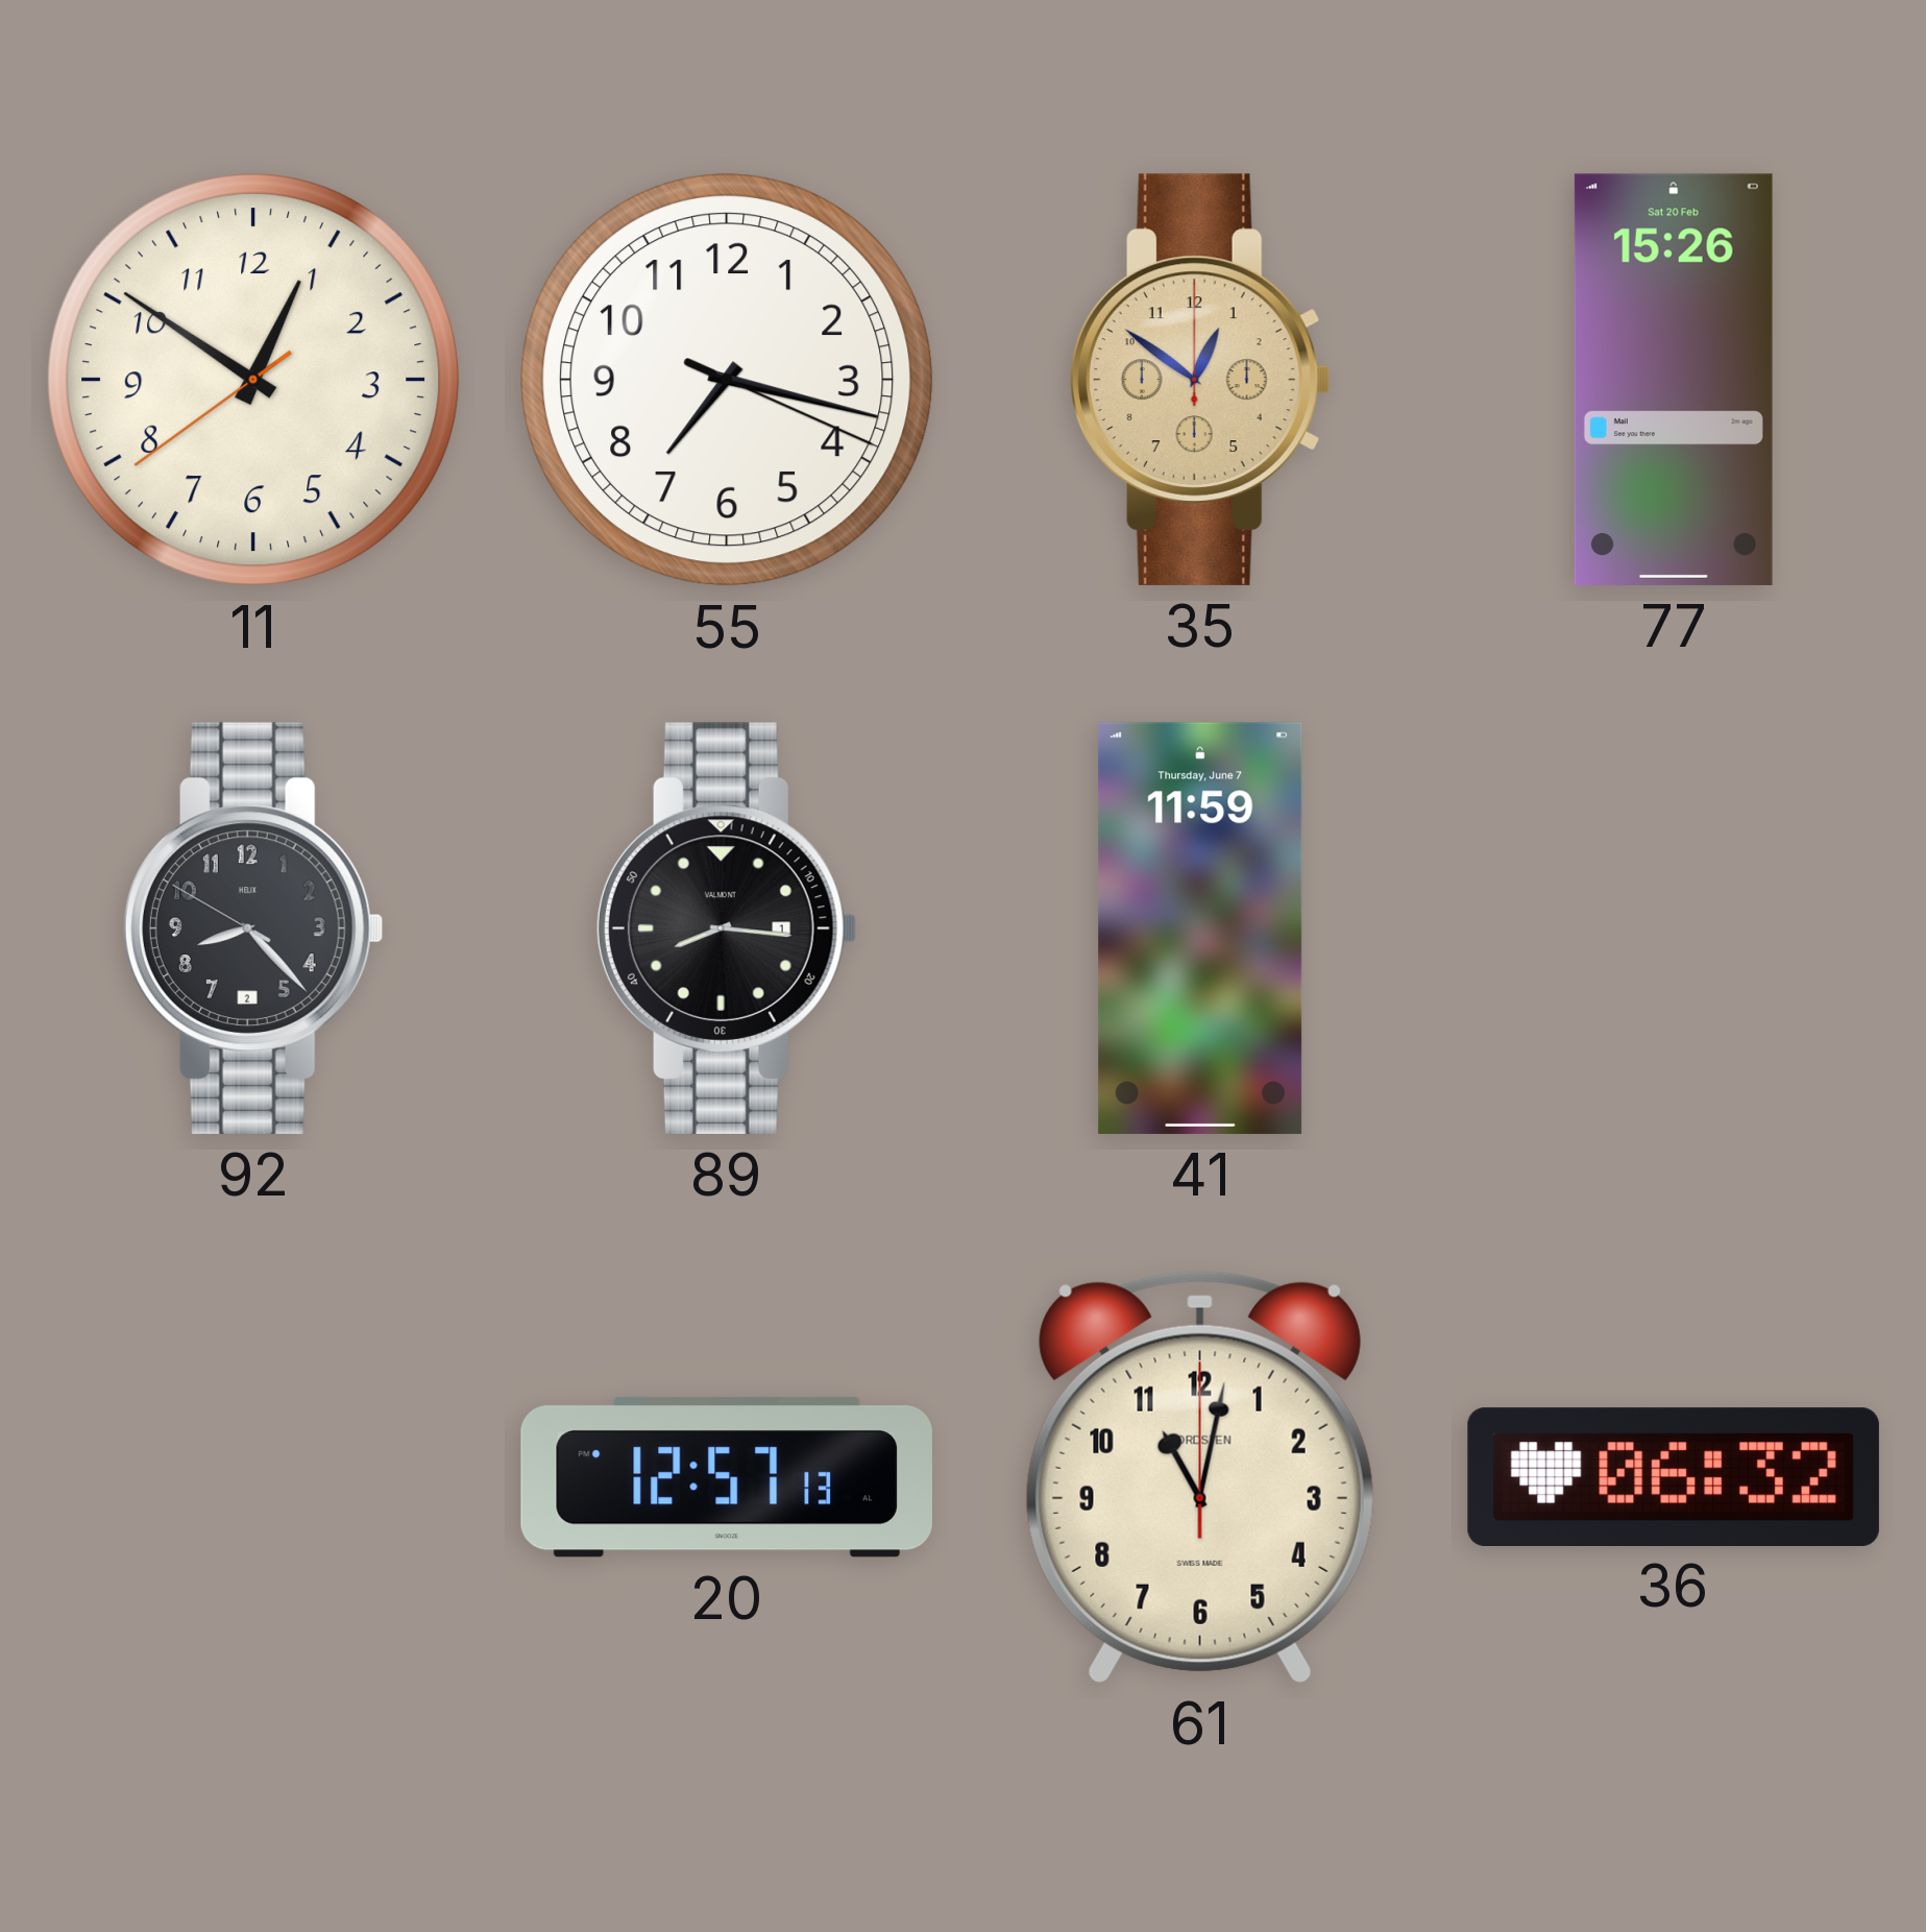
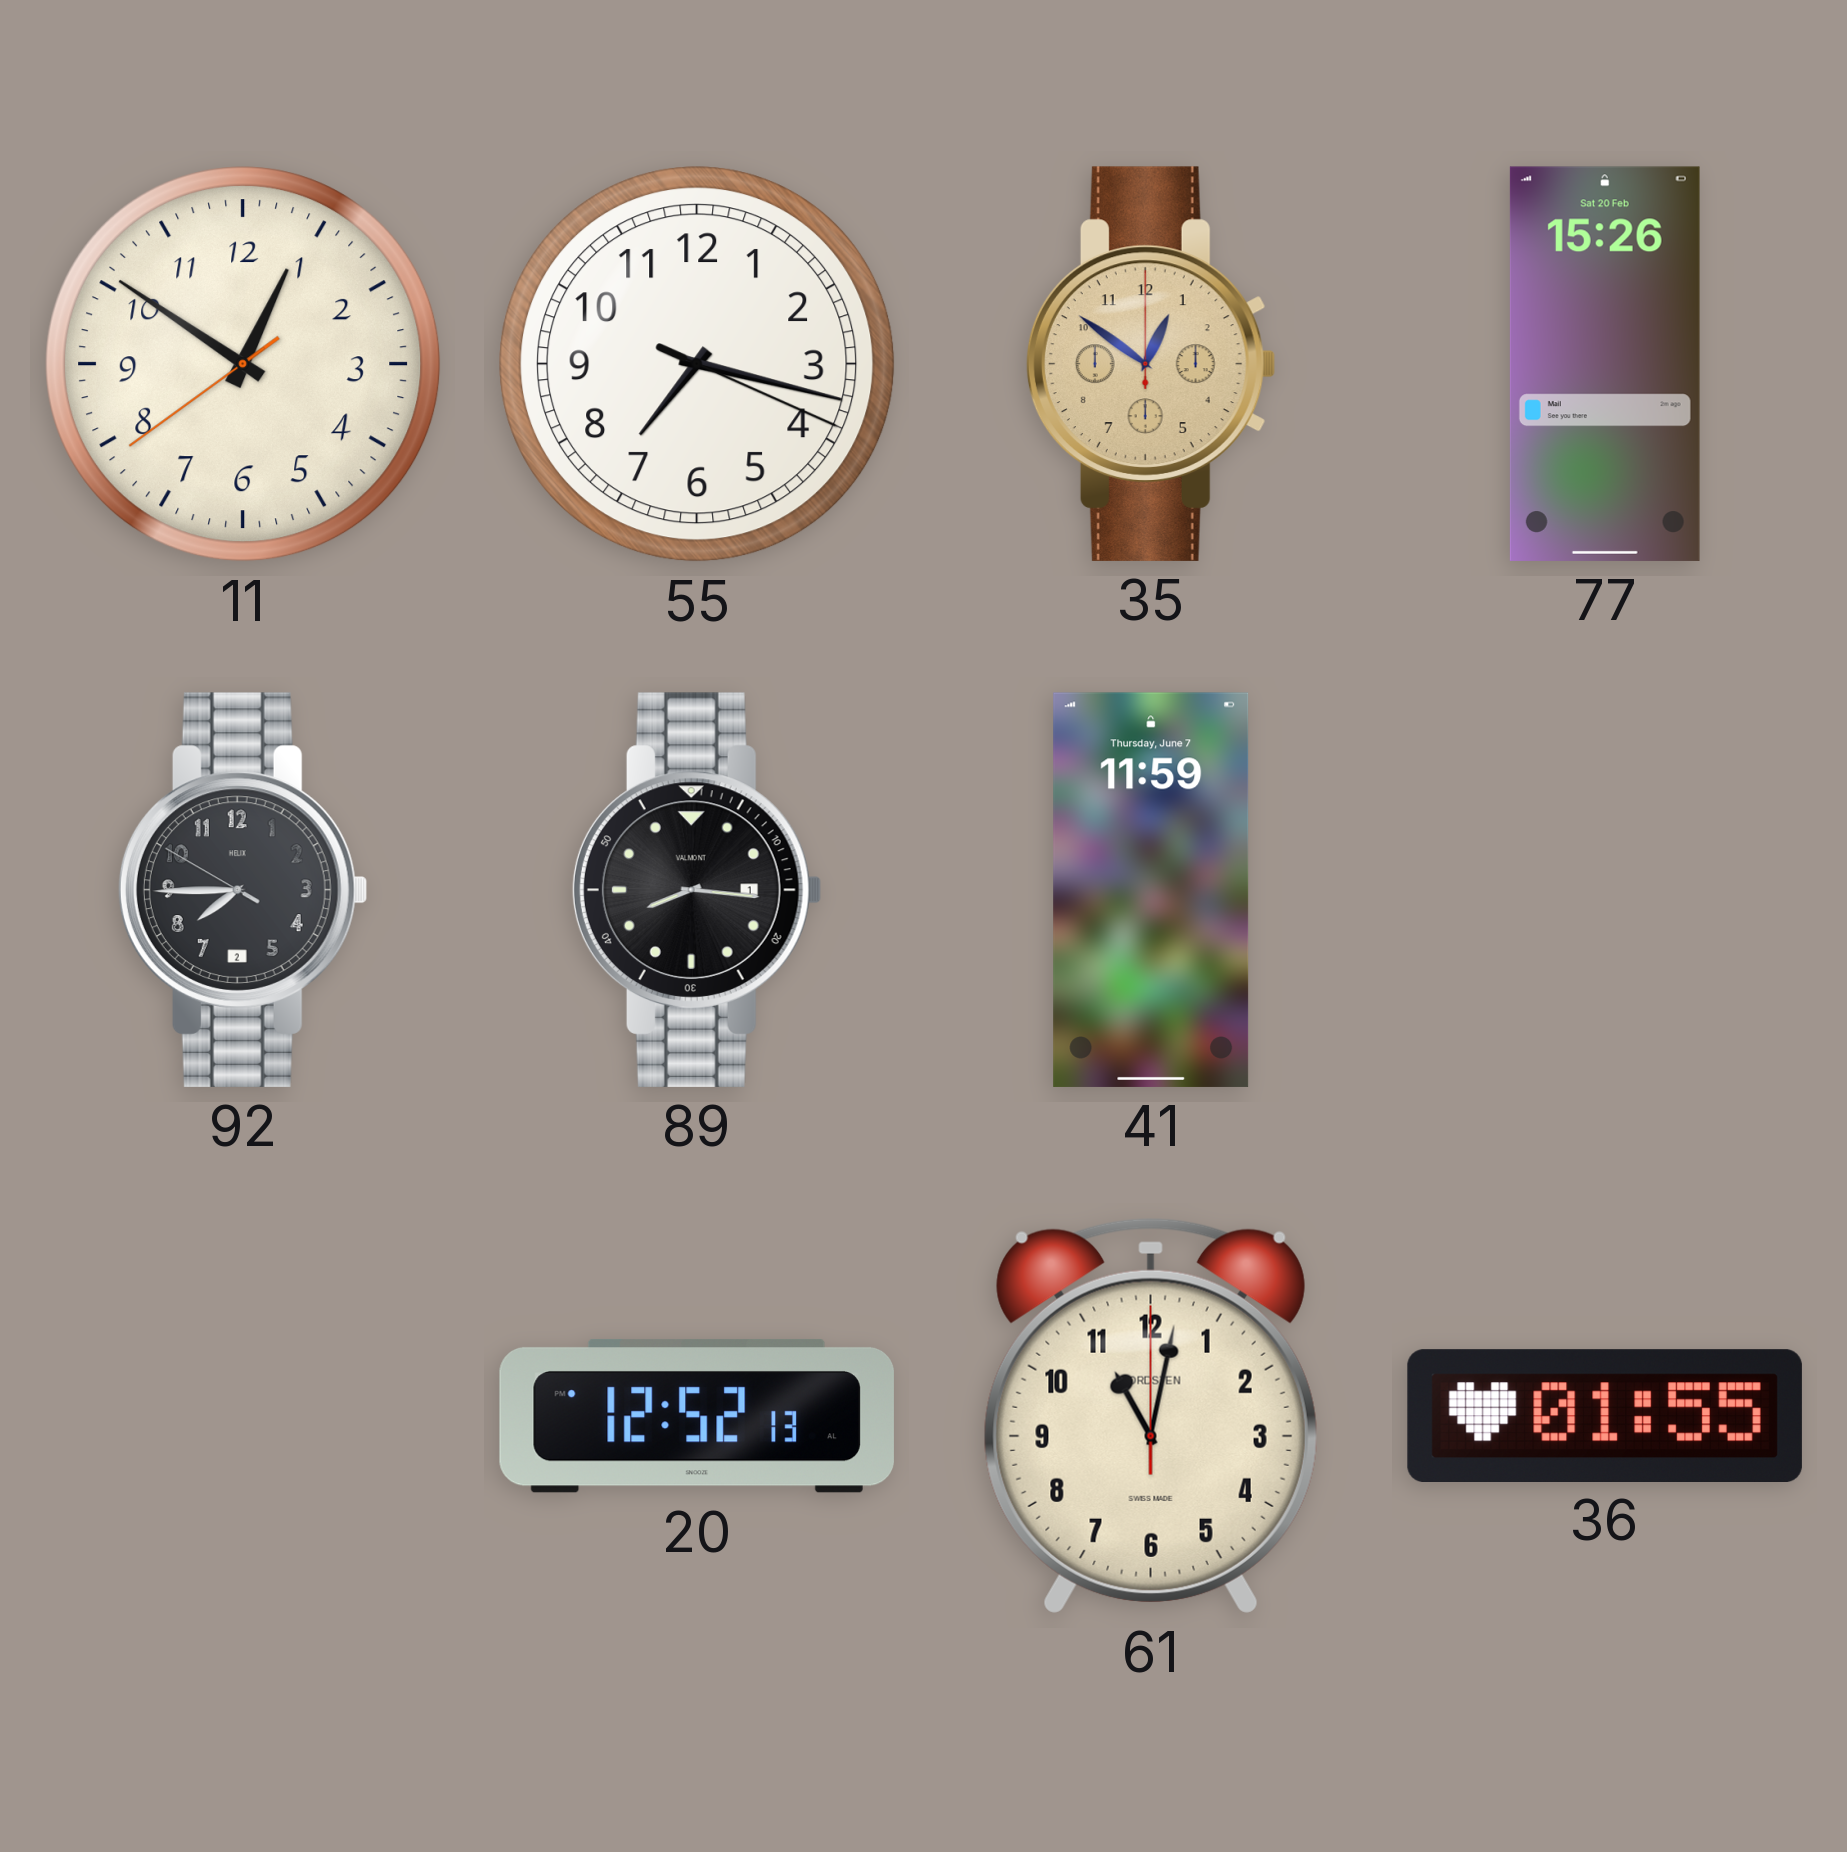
92: 8:22 -> 7:44
20: 12:57 -> 12:52
36: 06:32 -> 01:55
